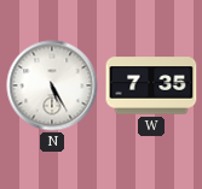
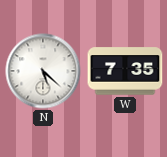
N: 5:25 -> 5:22
